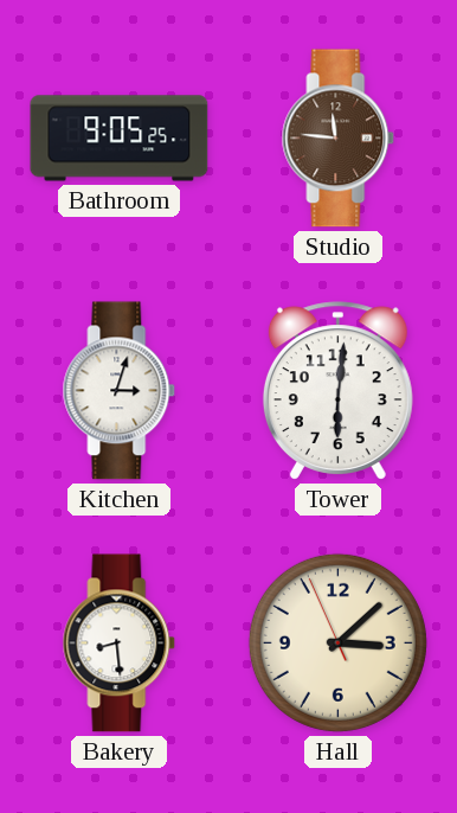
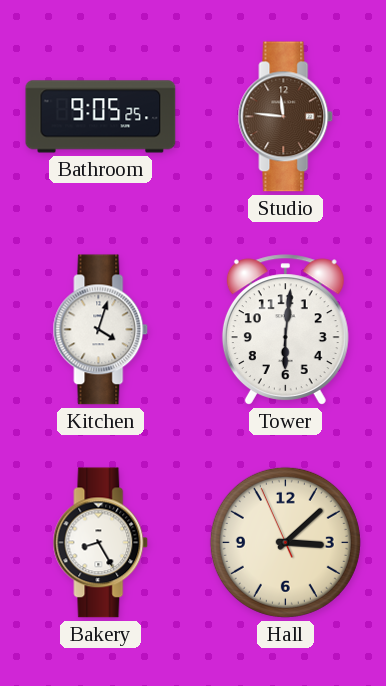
Kitchen: 3:03 -> 4:03
Bakery: 8:29 -> 8:25
